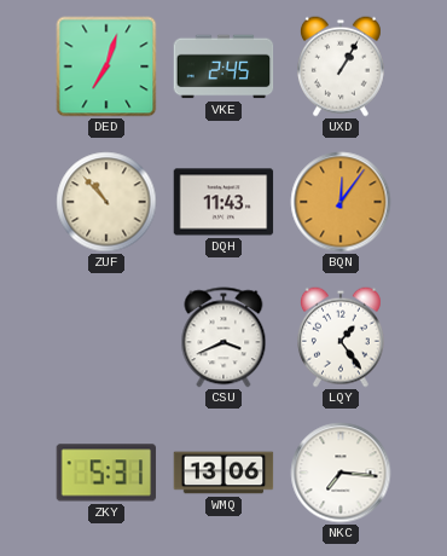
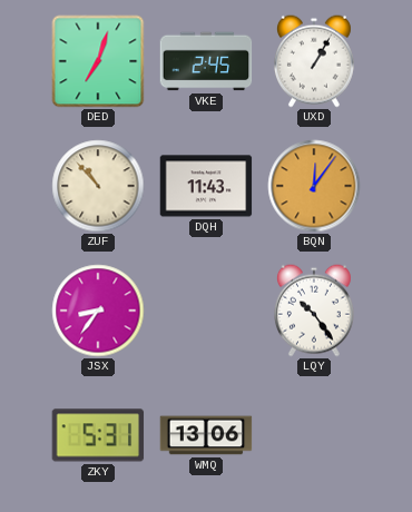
JSX: none -> 8:36
CSU: 3:41 -> none
LQY: 1:24 -> 10:24
NKC: 7:16 -> none
